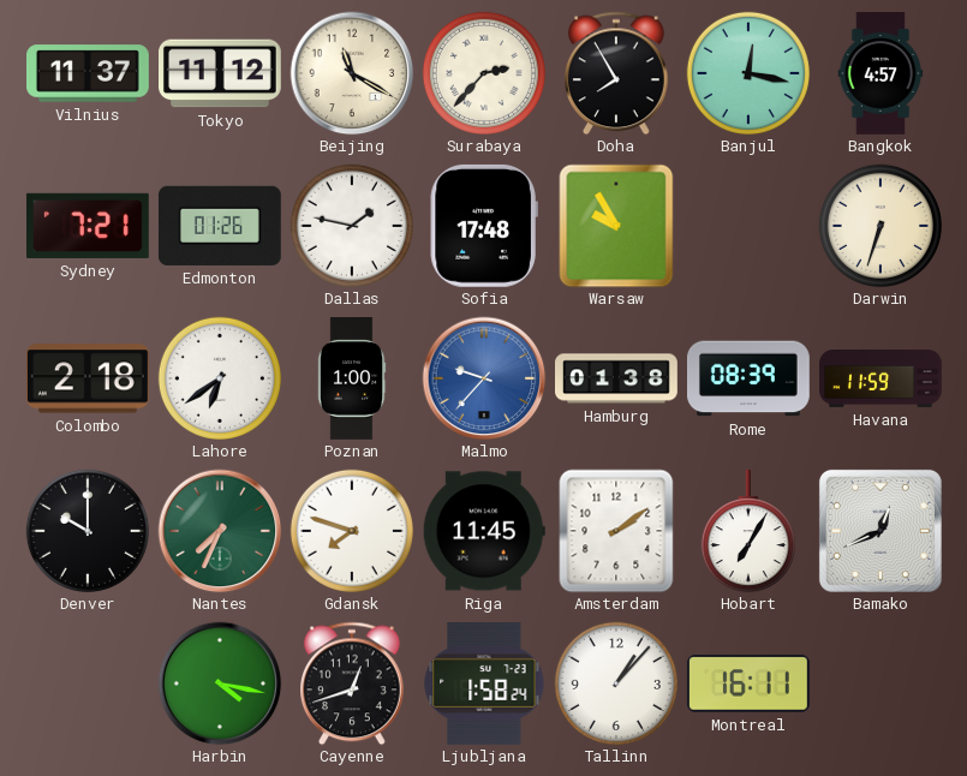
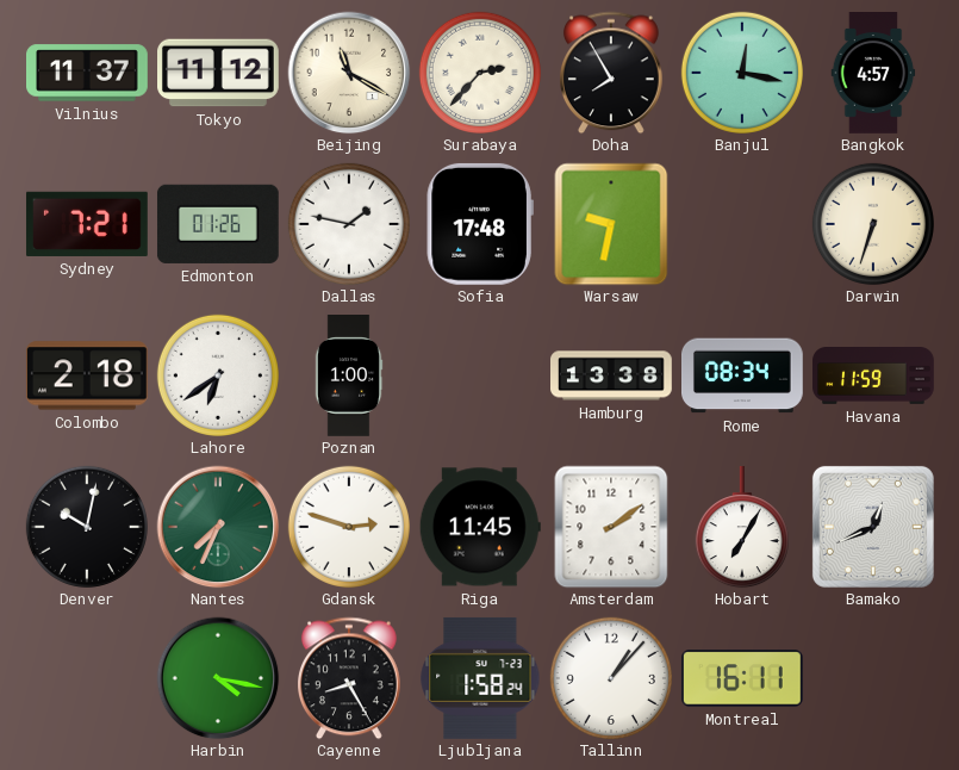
Warsaw: 9:55 -> 9:32
Malmo: 9:37 -> none
Hamburg: 01:38 -> 13:38
Rome: 08:39 -> 08:34
Denver: 10:00 -> 10:02
Gdansk: 7:48 -> 2:48
Cayenne: 12:42 -> 8:25
